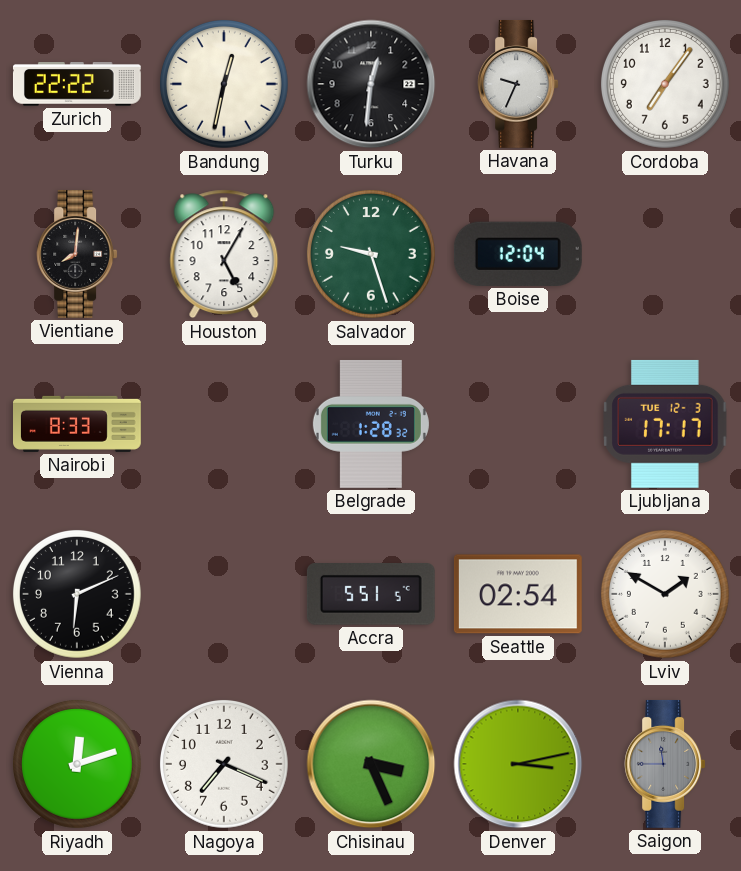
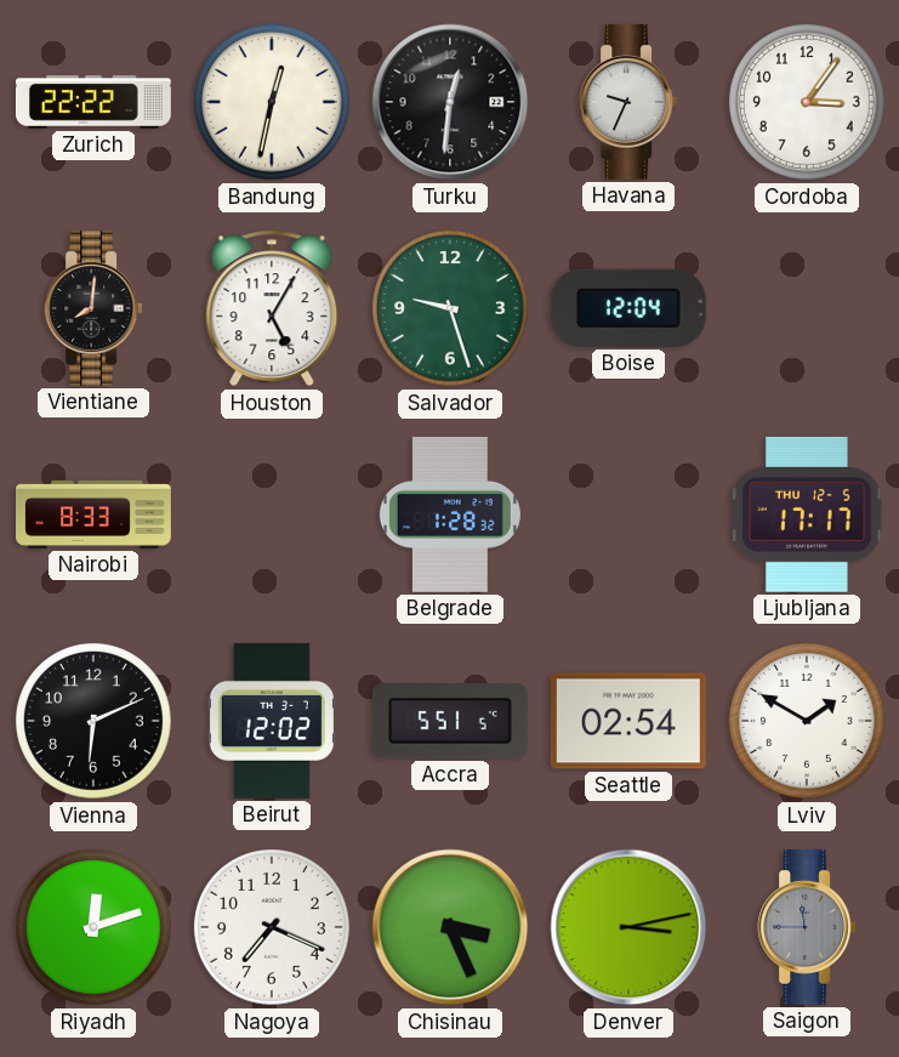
Cordoba: 7:06 -> 3:06
Ljubljana date: TUE 12-3 -> THU 12-5
Beirut: none -> 12:02
